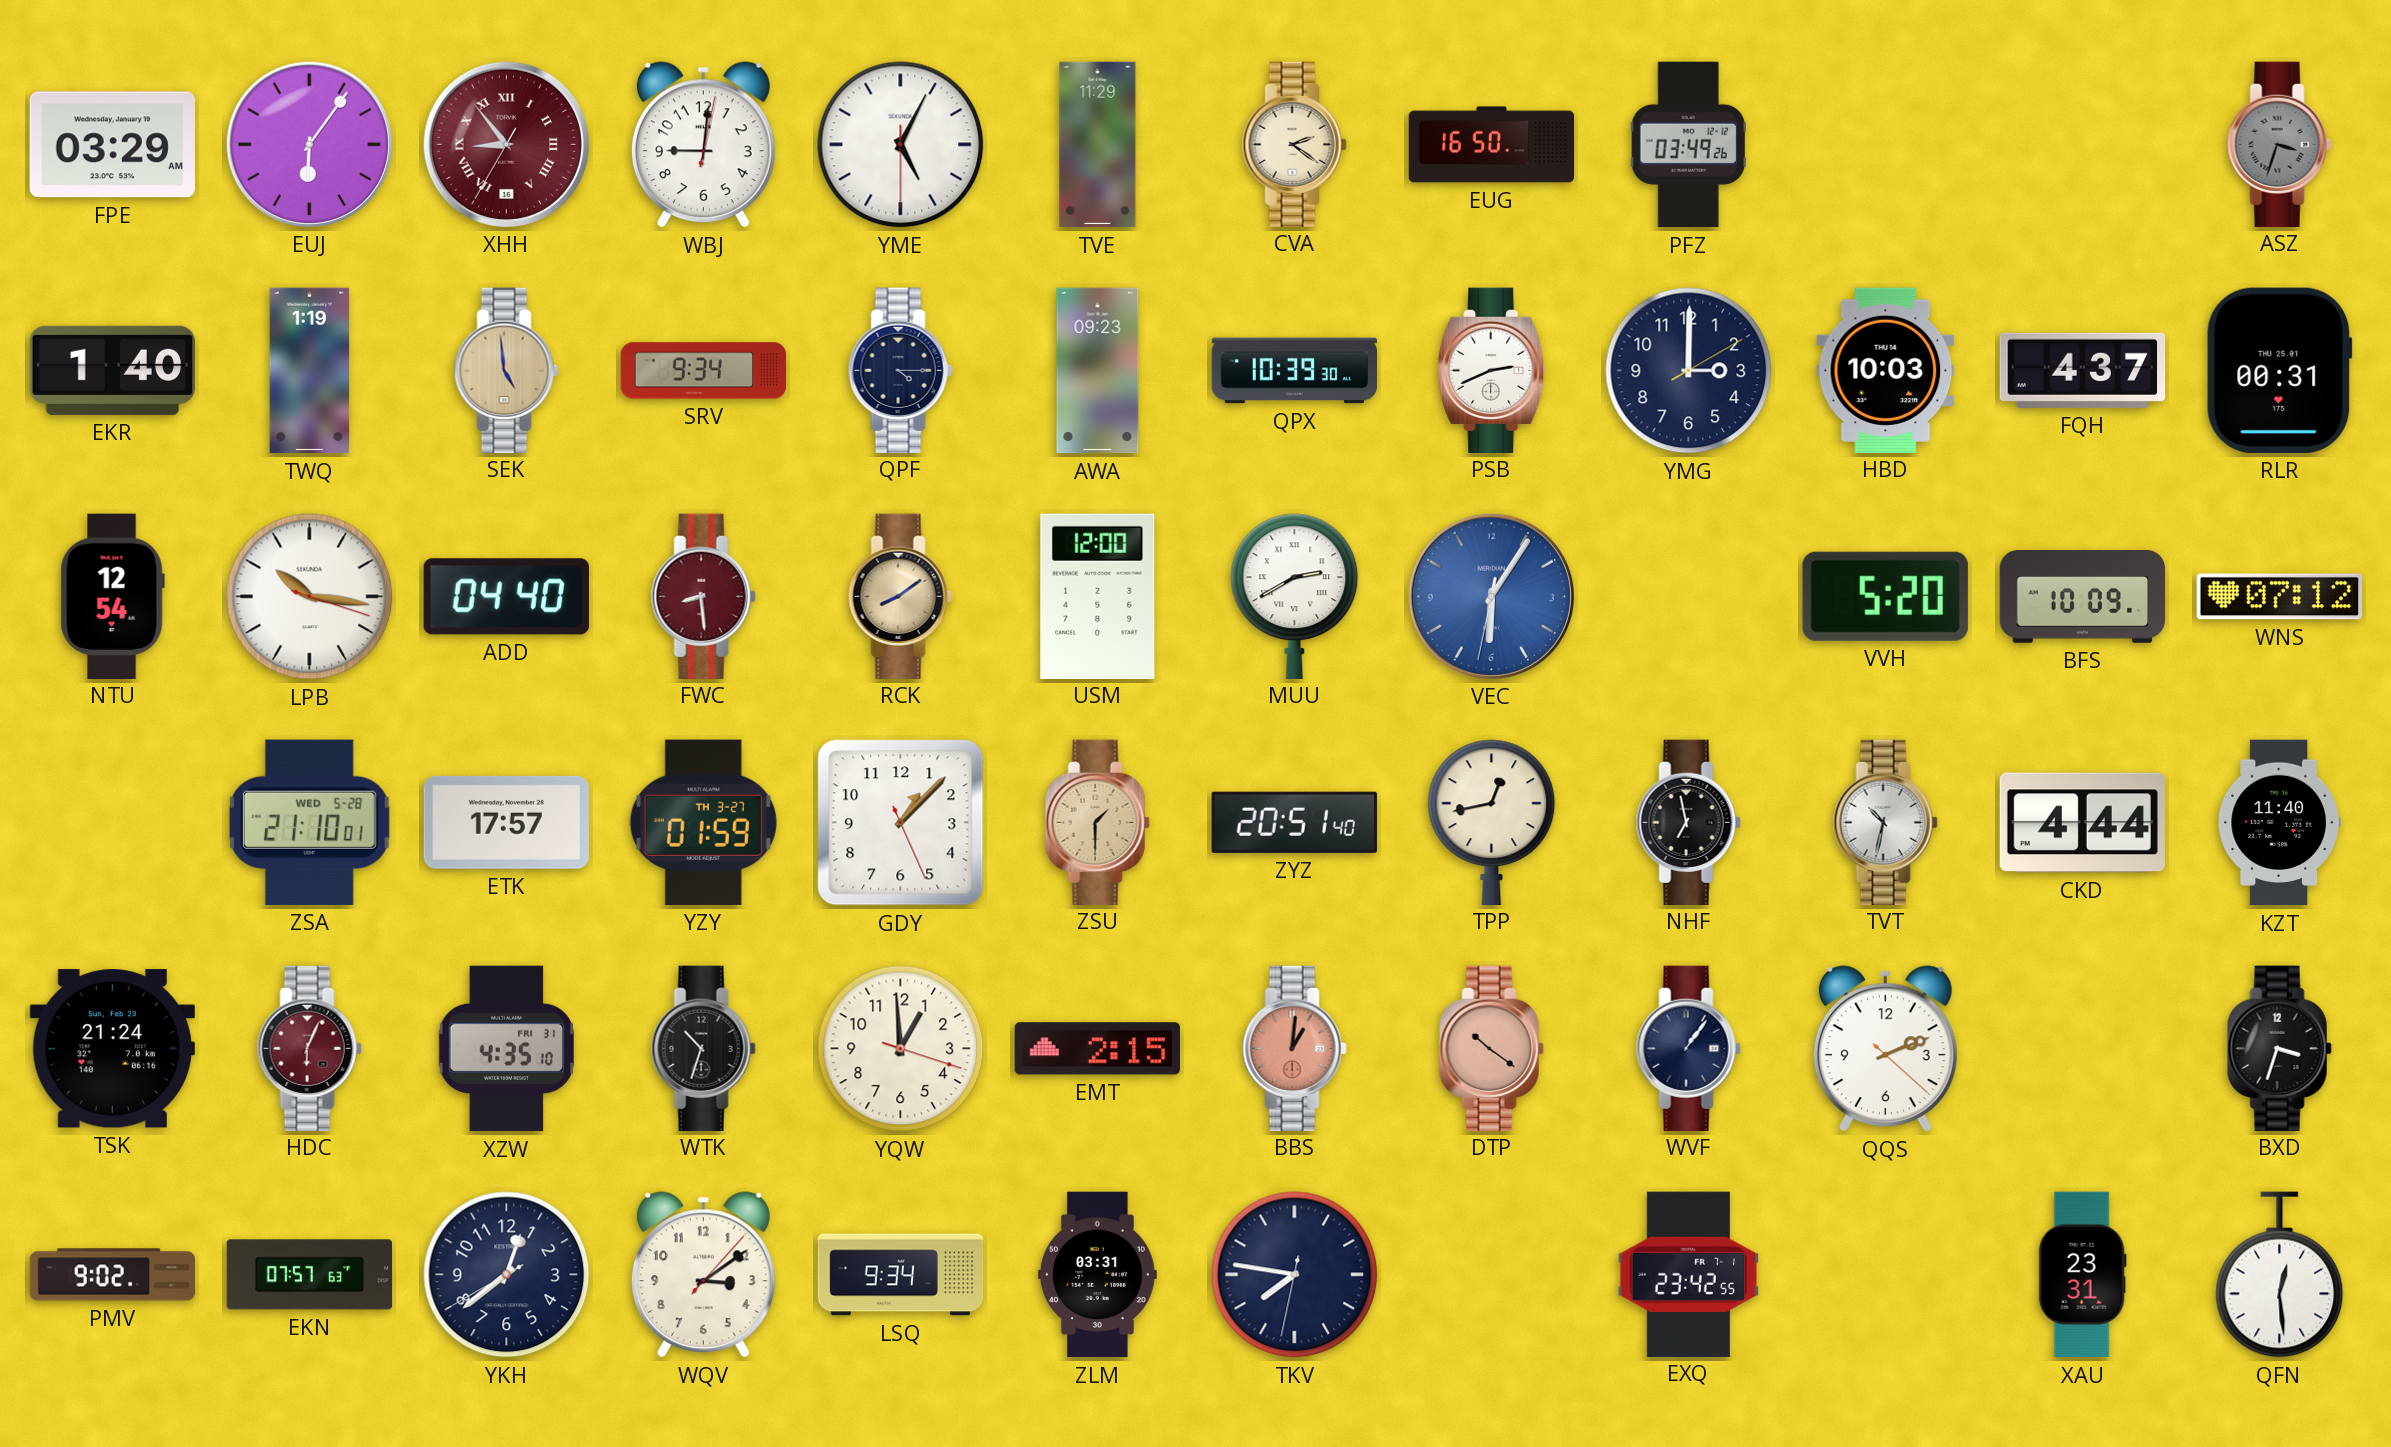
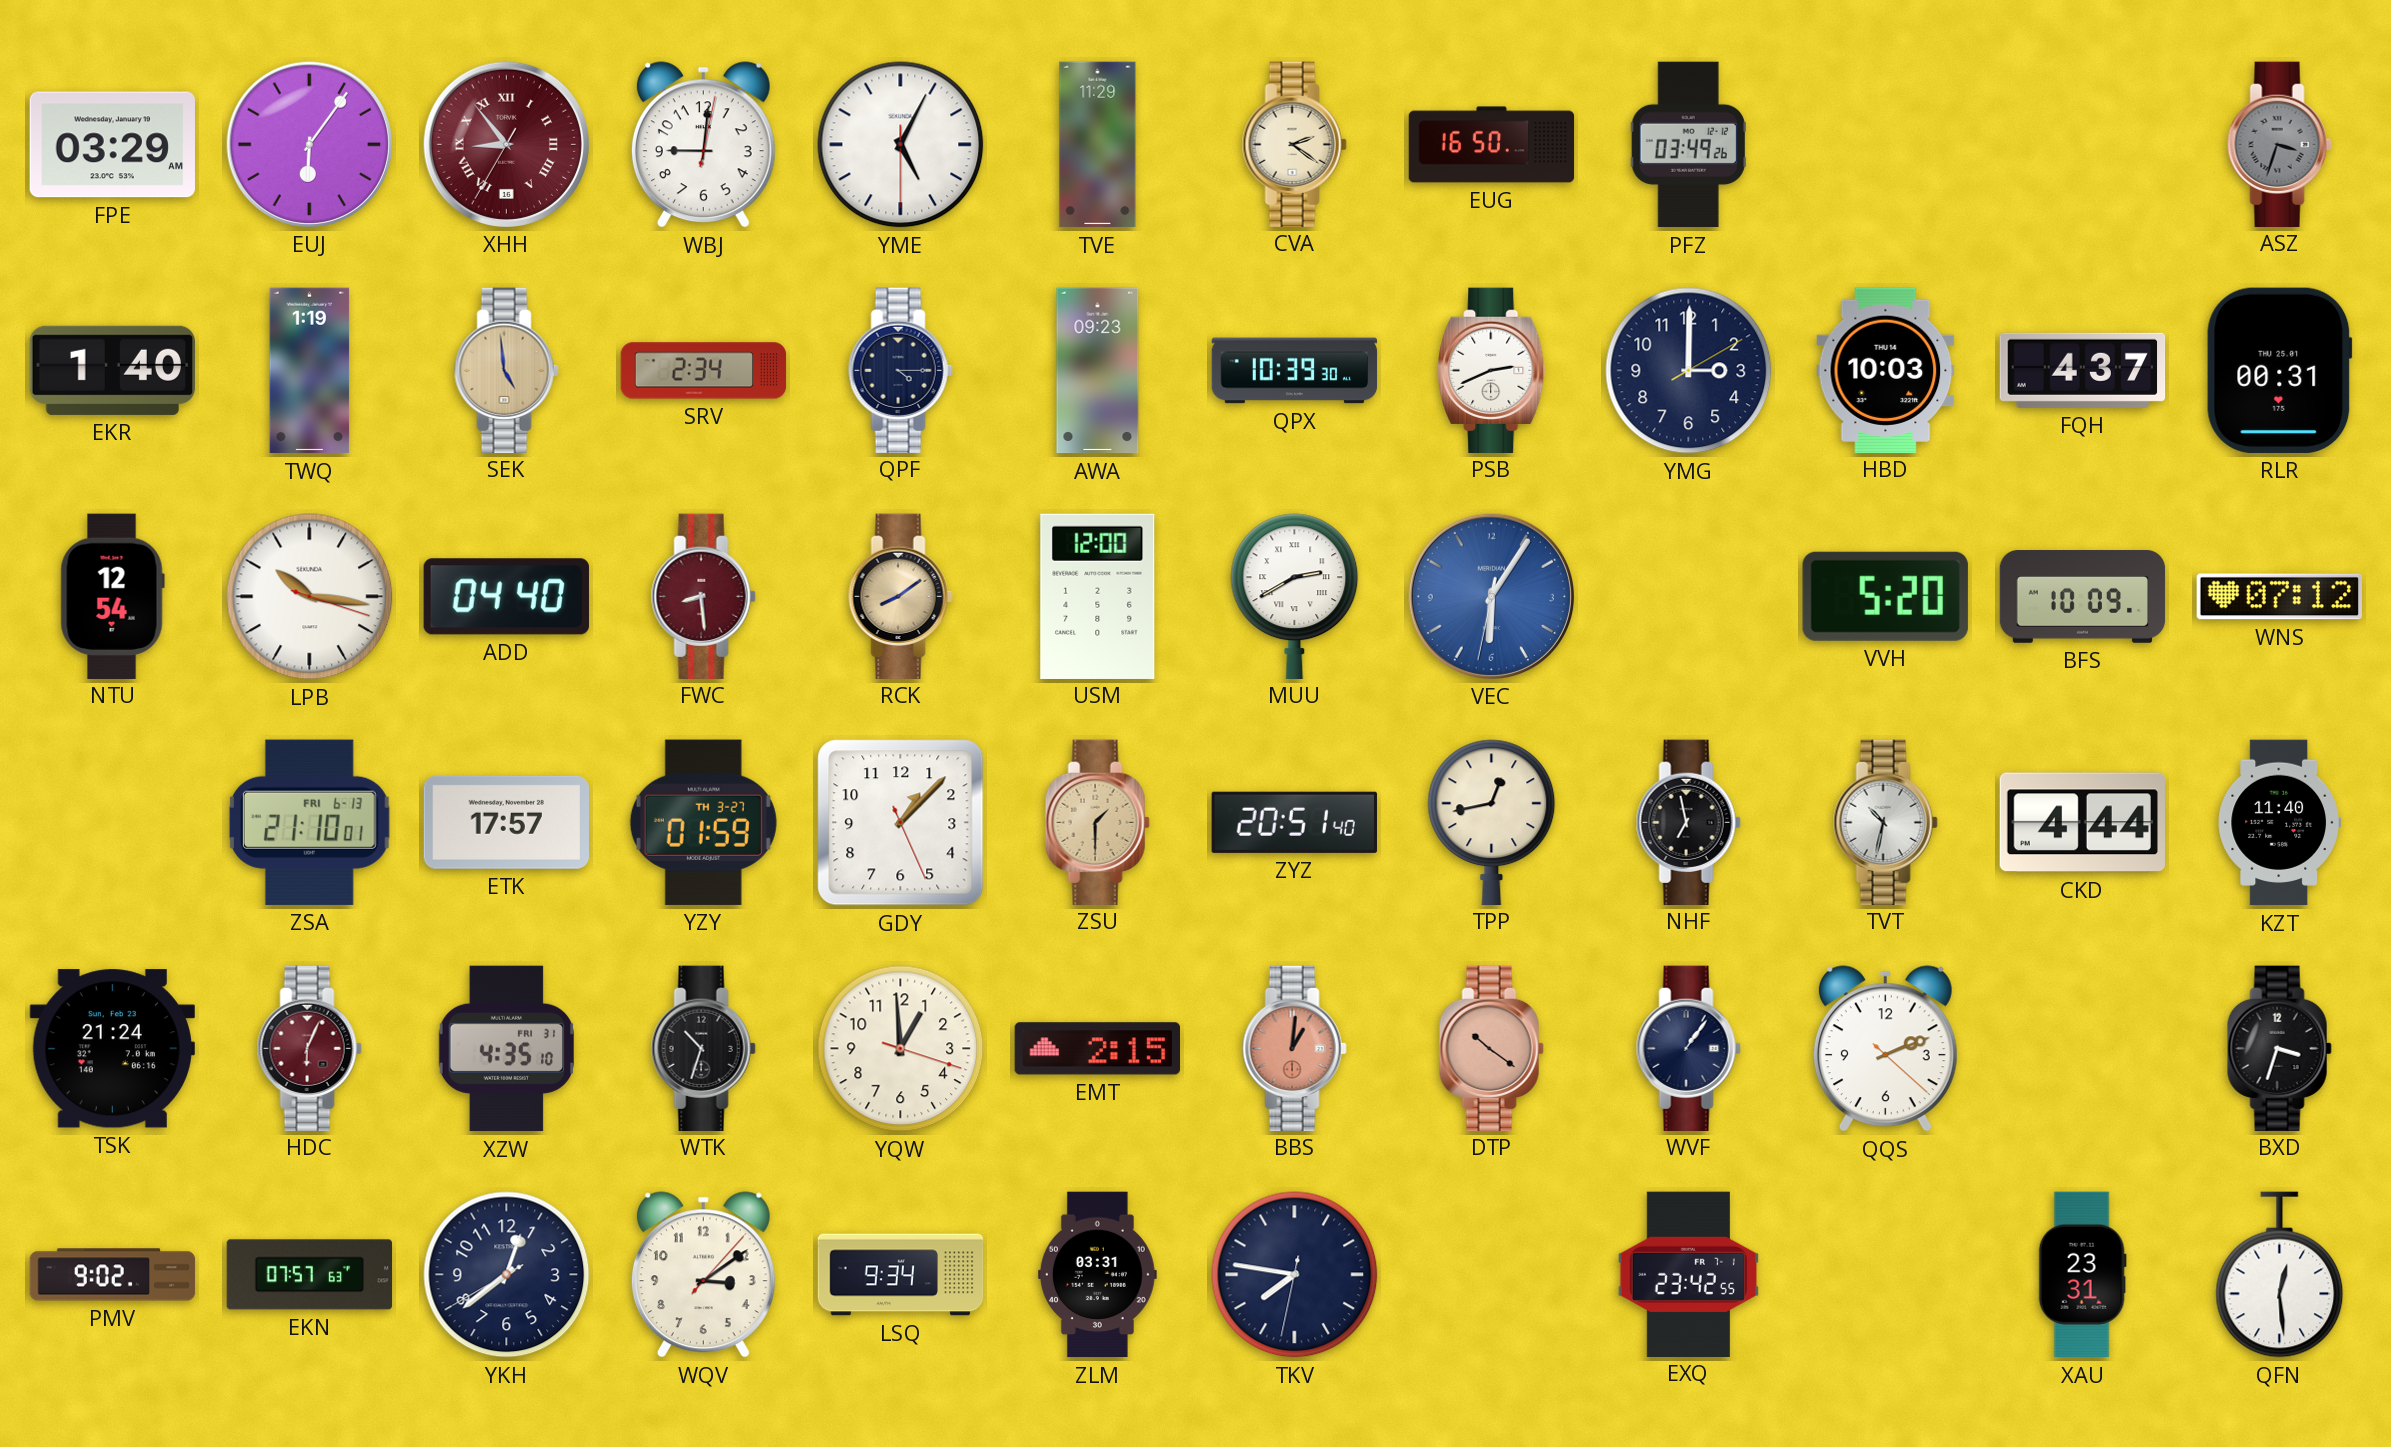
SRV: 9:34 -> 2:34
ZSA date: WED 5-28 -> FRI 6-13
